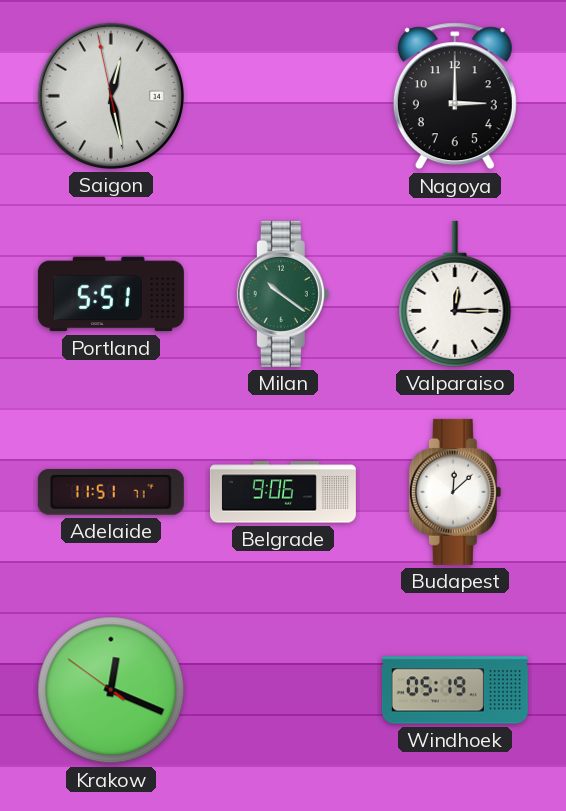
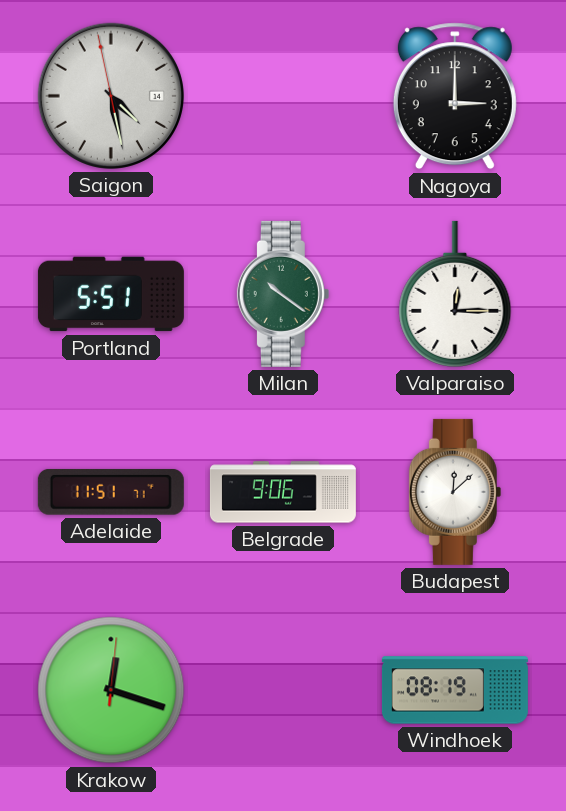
Saigon: 12:27 -> 4:27
Krakow: 12:18:51 -> 12:18:01
Windhoek: 05:19 -> 08:19
